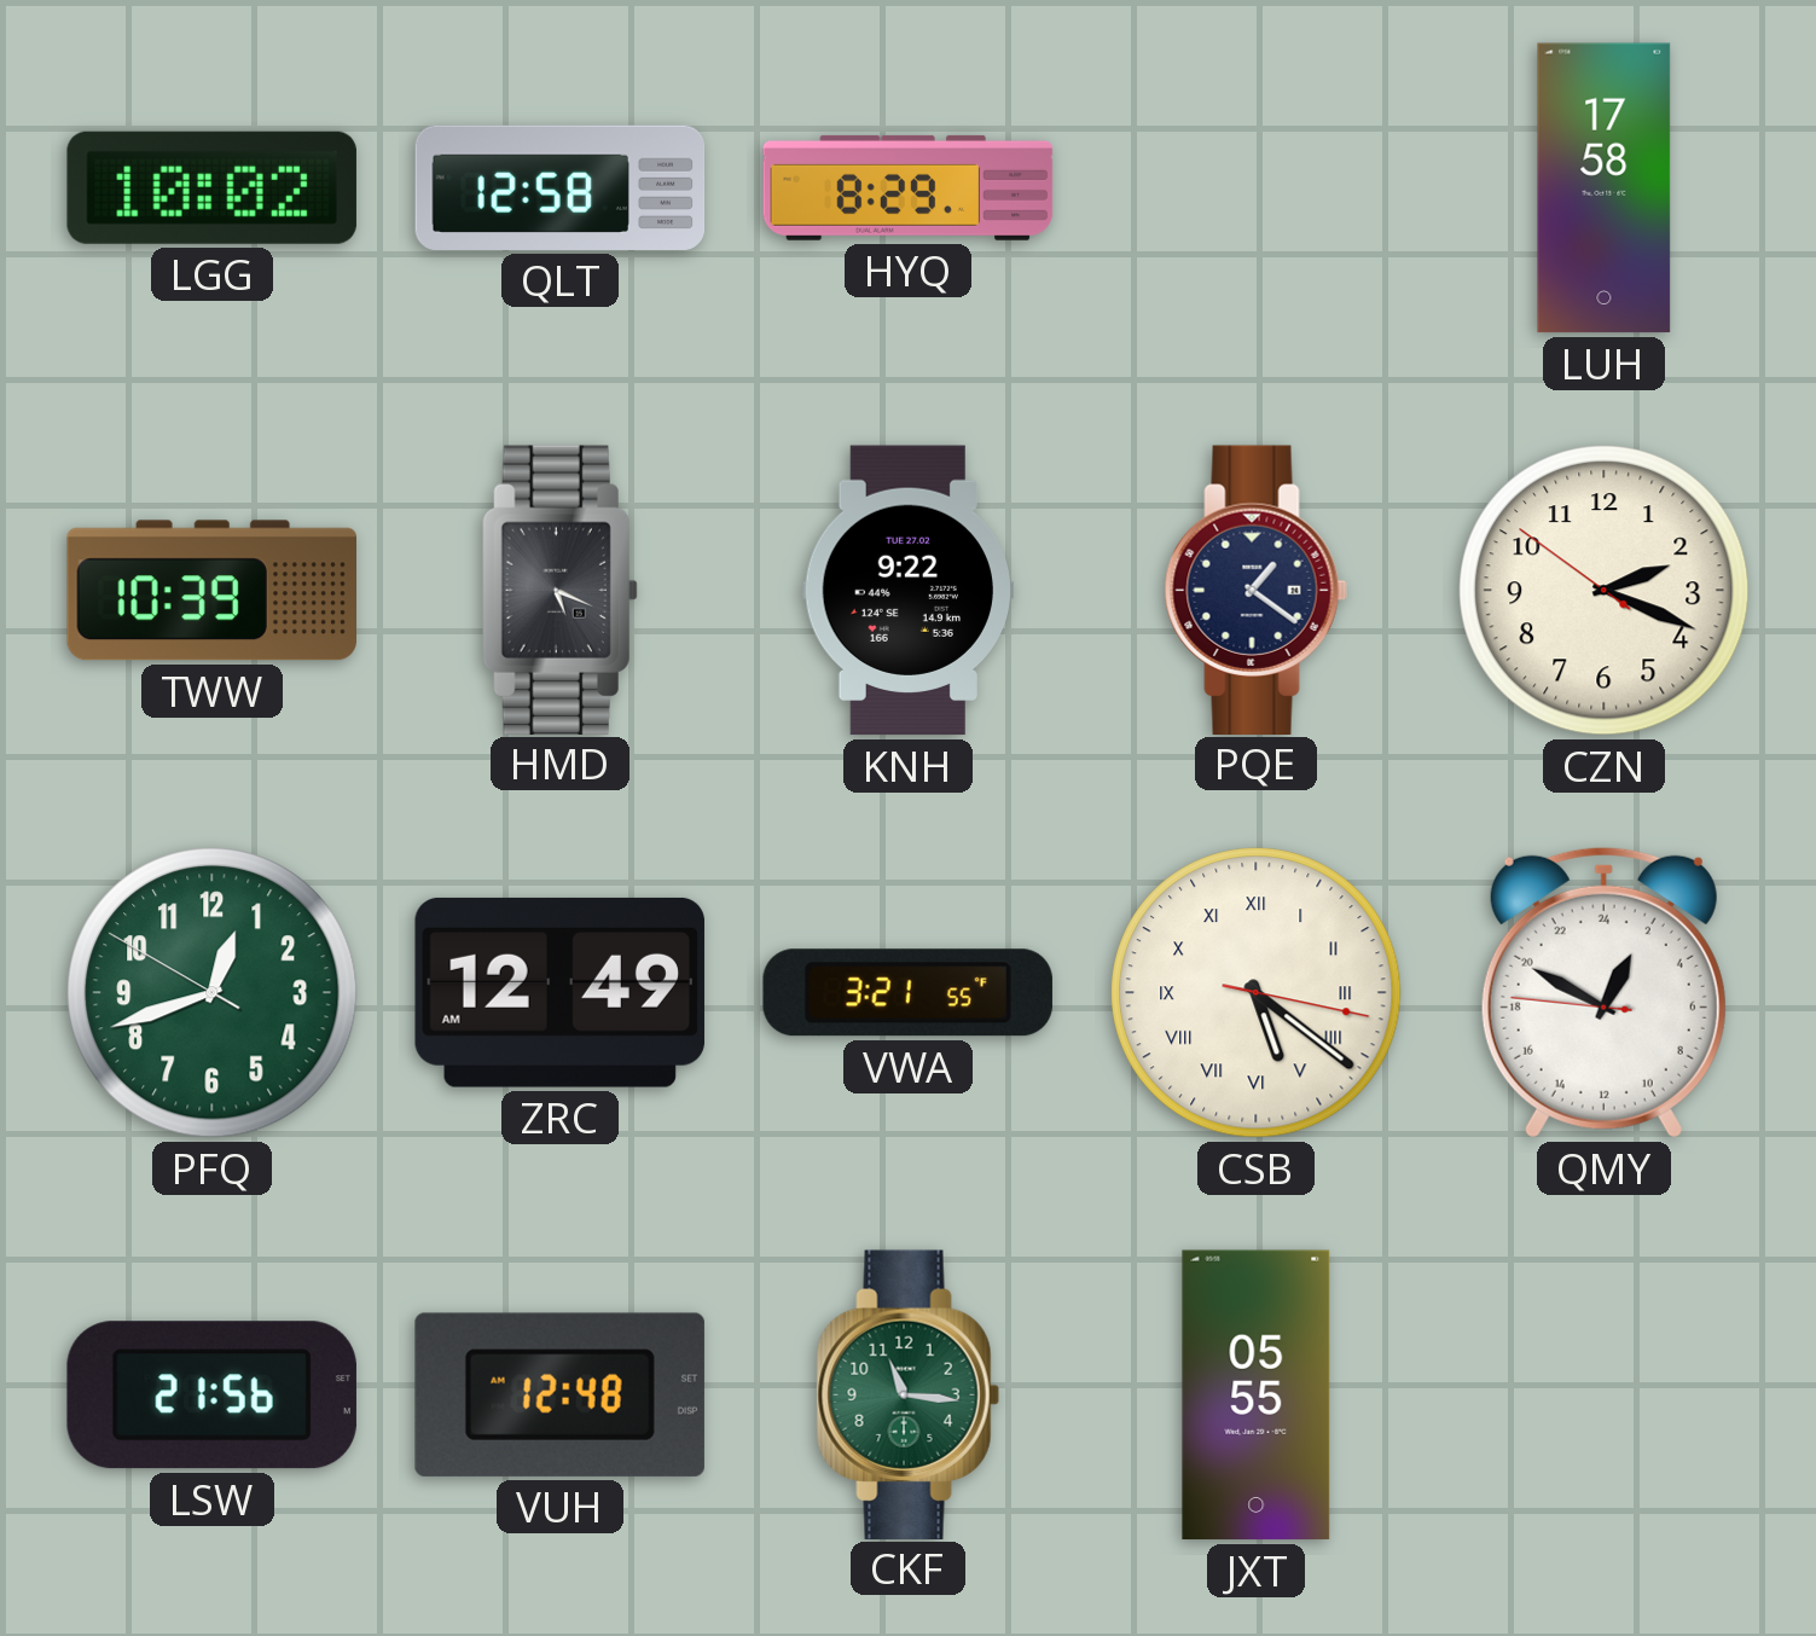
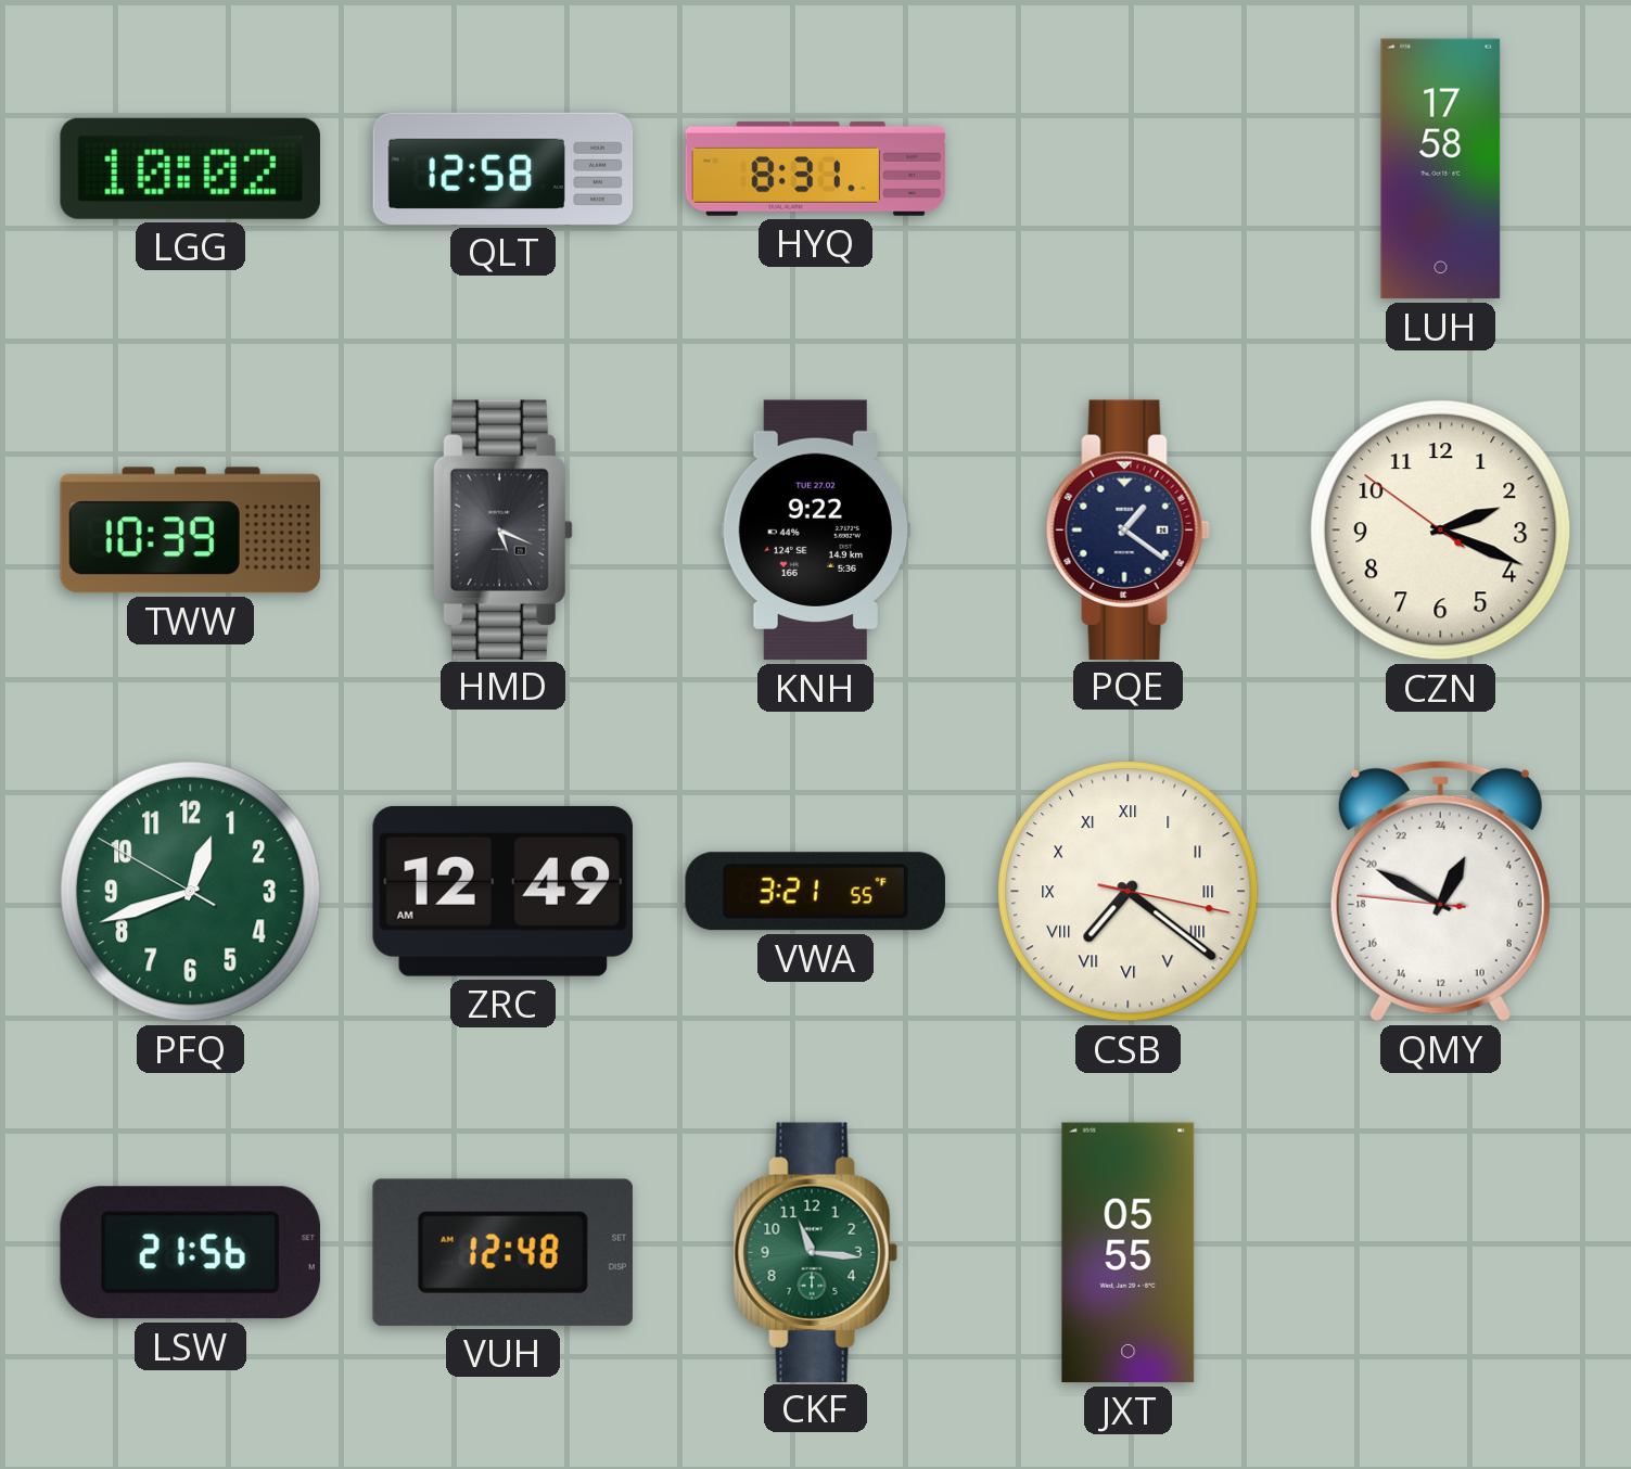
HYQ: 8:29 -> 8:31
CSB: 5:21 -> 7:21
